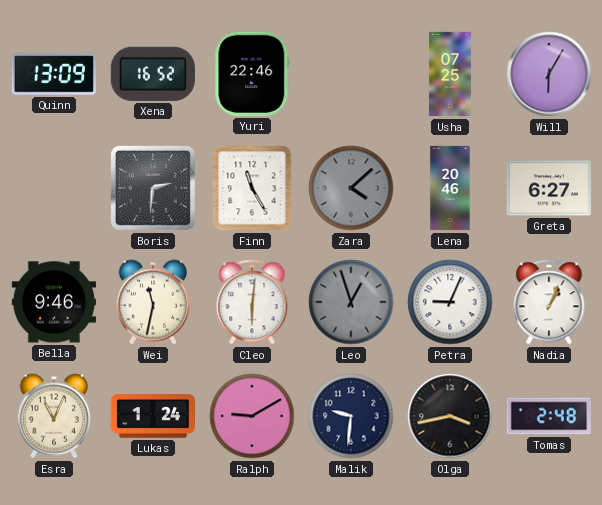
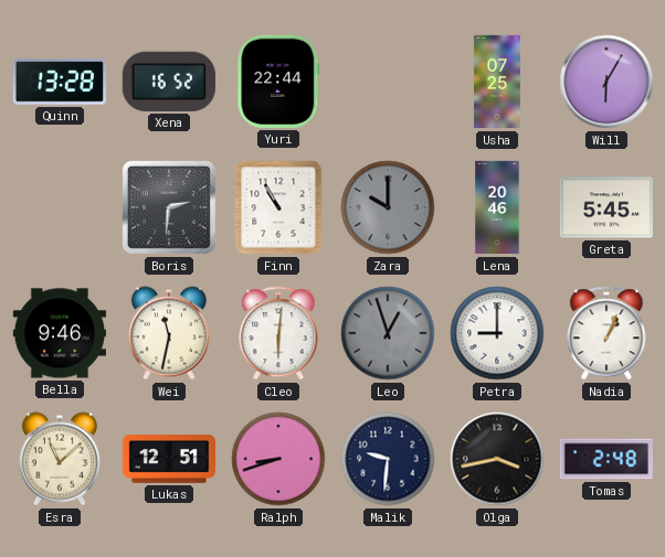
Quinn: 13:09 -> 13:28
Yuri: 22:46 -> 22:44
Finn: 11:25 -> 10:55
Zara: 4:08 -> 10:00
Greta: 6:27 -> 5:45
Petra: 9:04 -> 9:00
Esra: 11:04 -> 11:08
Lukas: 1:24 -> 12:51
Ralph: 9:10 -> 8:42
